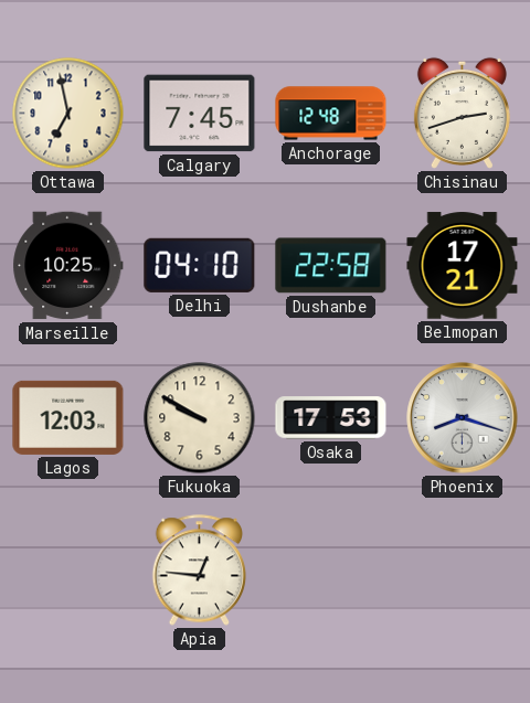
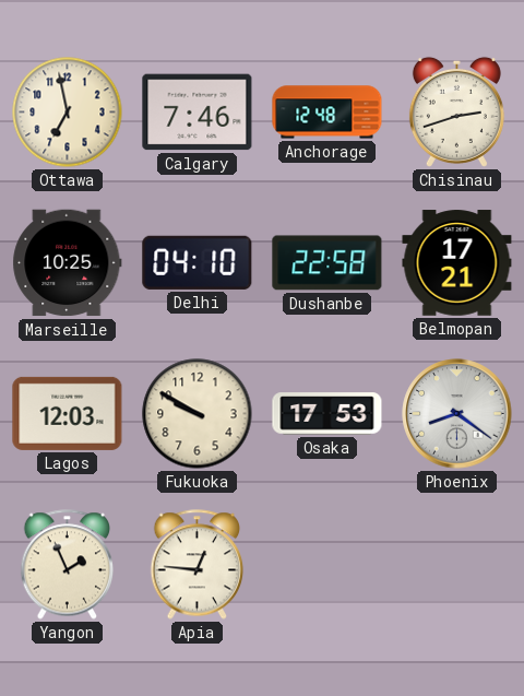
Calgary: 7:45 -> 7:46
Phoenix: 8:18 -> 8:21
Yangon: none -> 1:56
